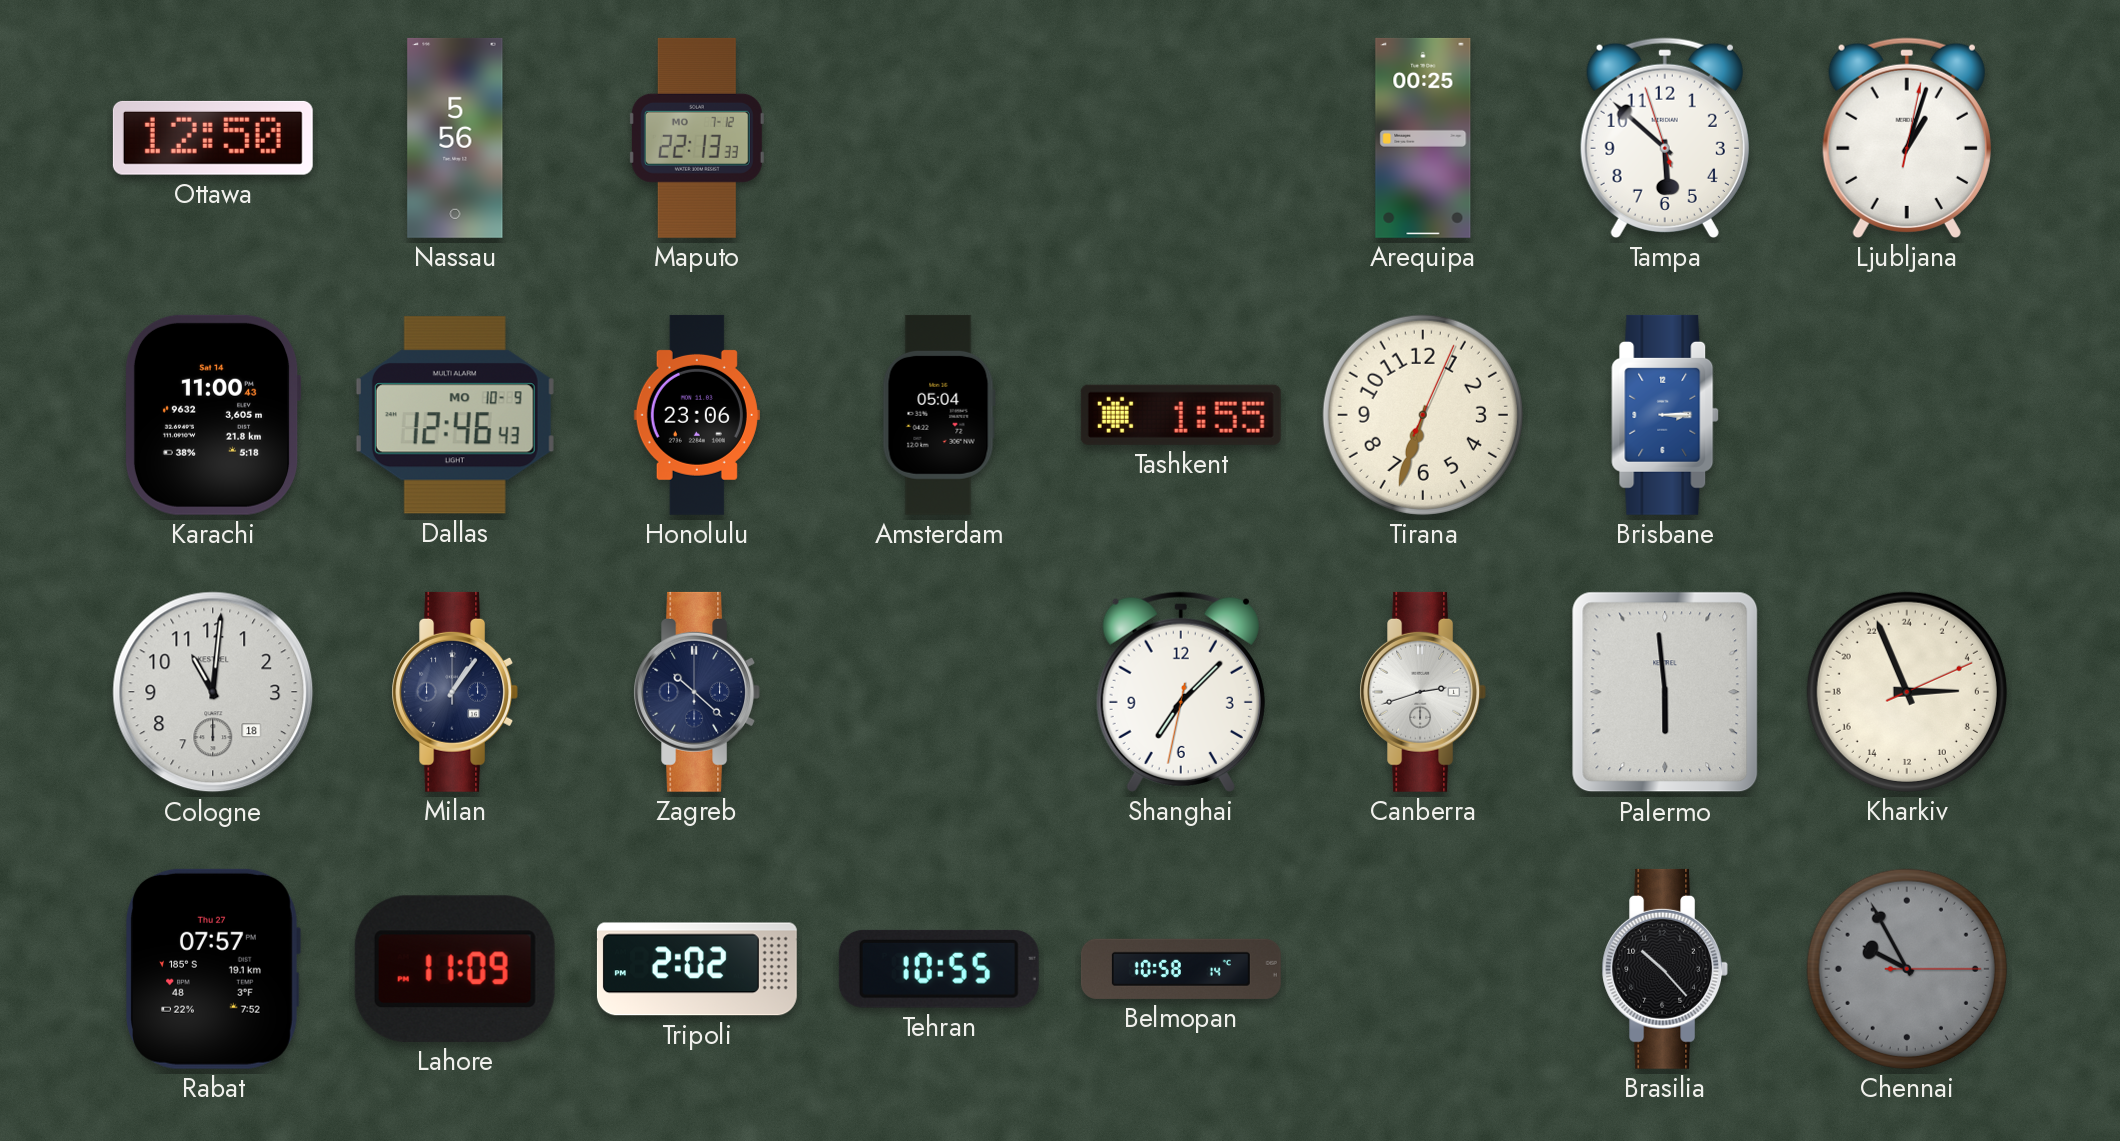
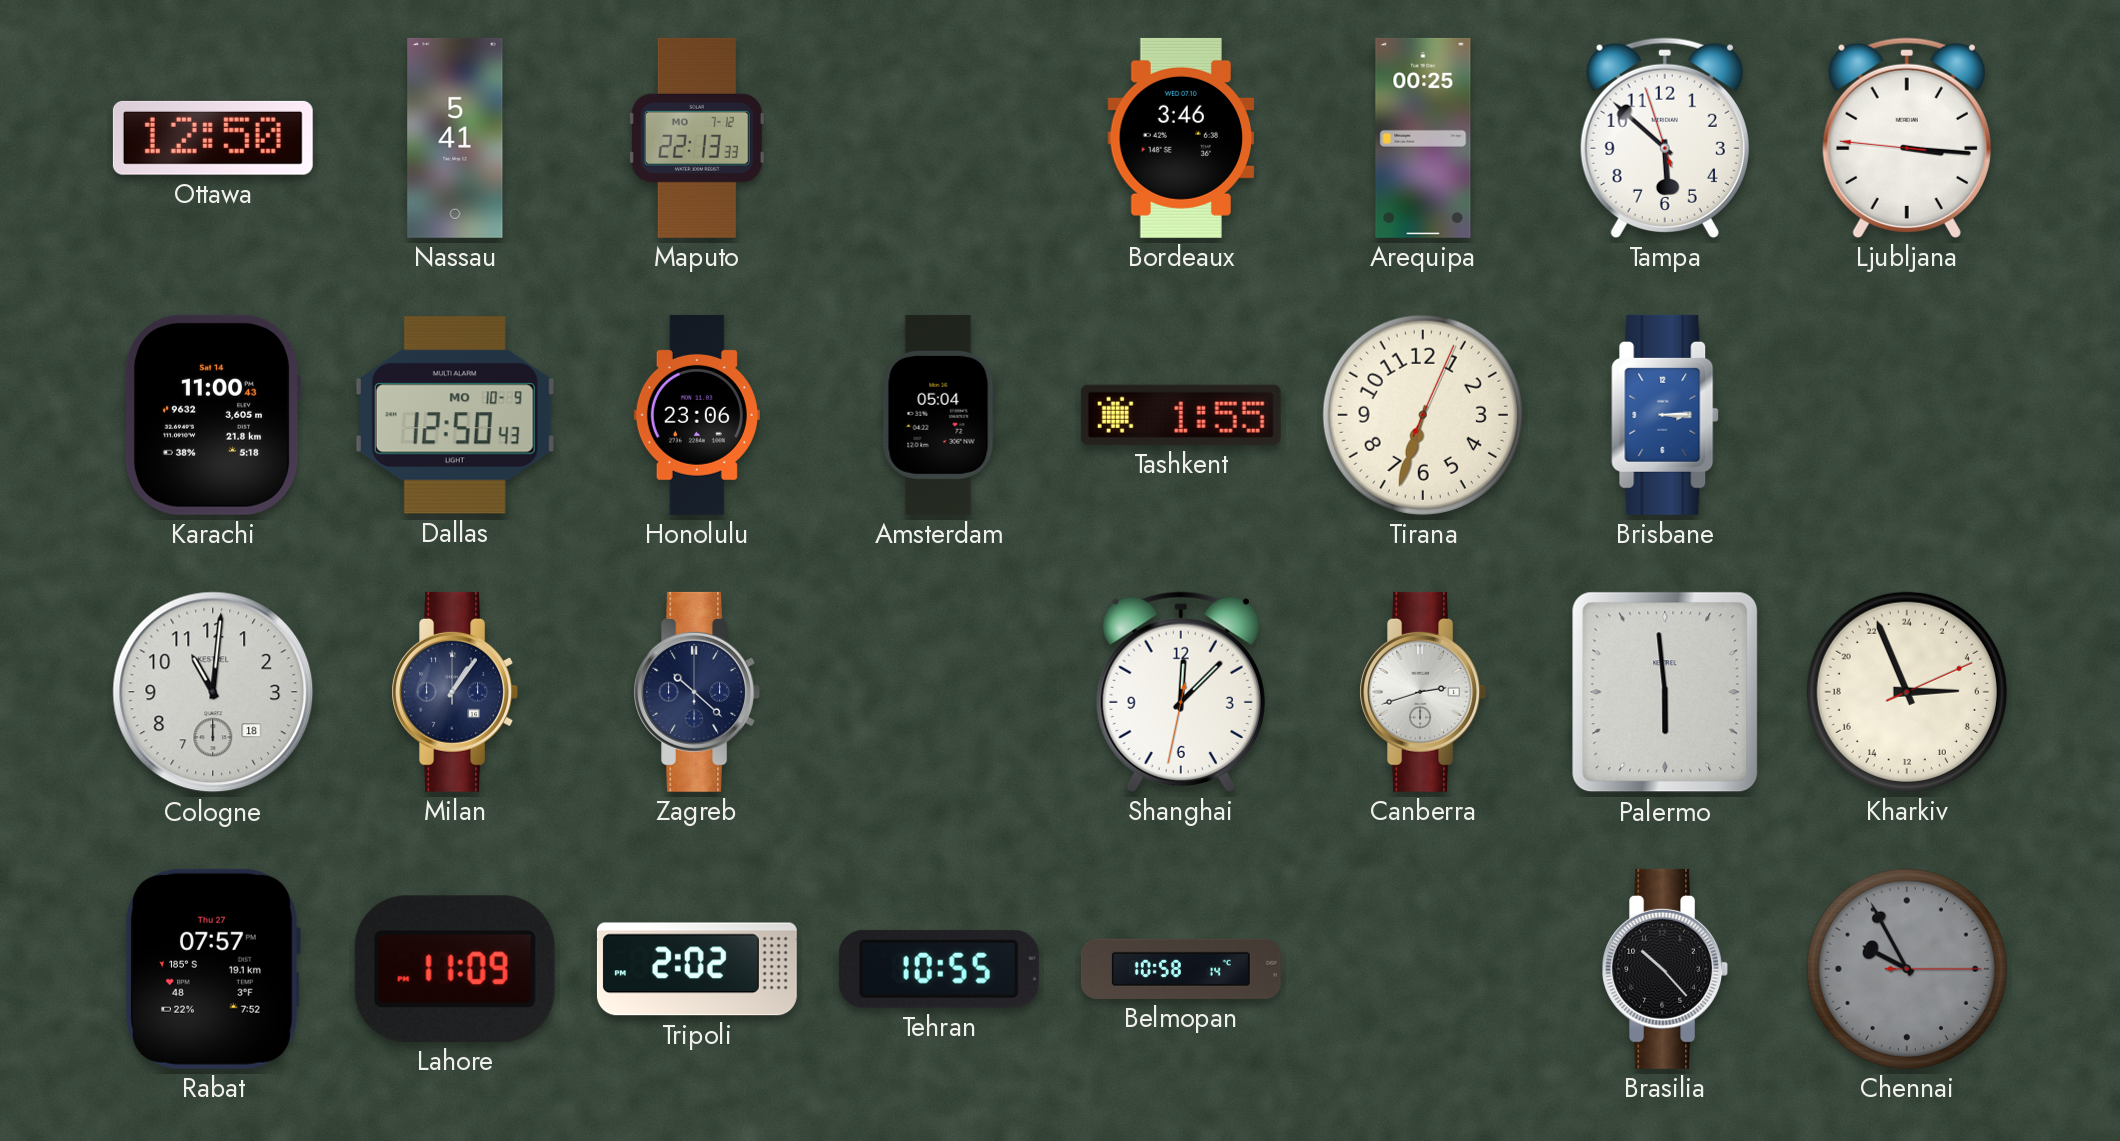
Nassau: 5:56 -> 5:41
Bordeaux: none -> 3:46
Ljubljana: 1:03 -> 3:15
Dallas: 12:46 -> 12:50
Shanghai: 7:07 -> 12:07
